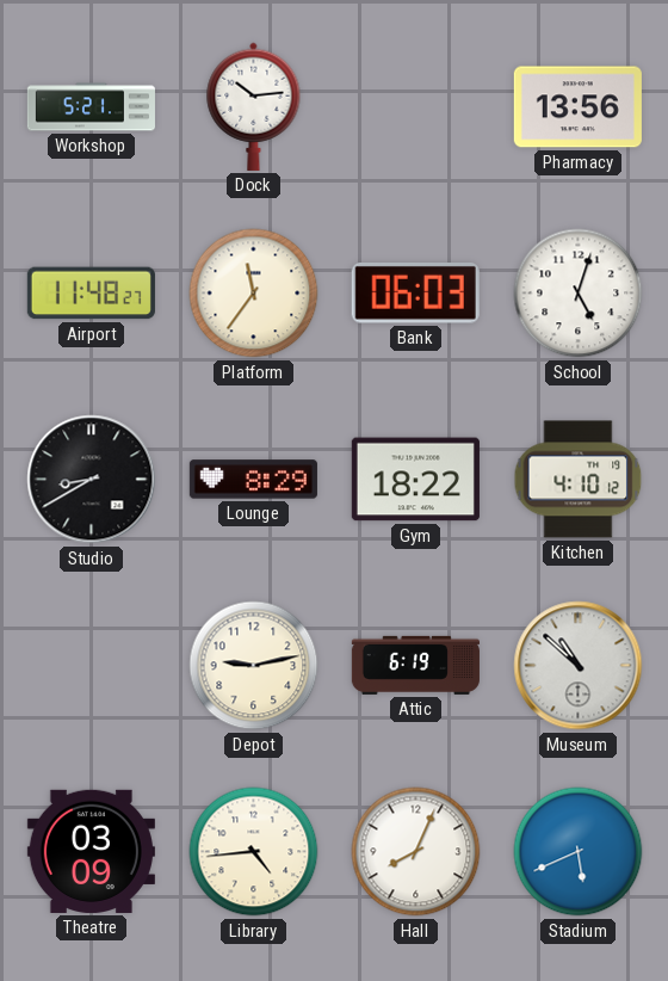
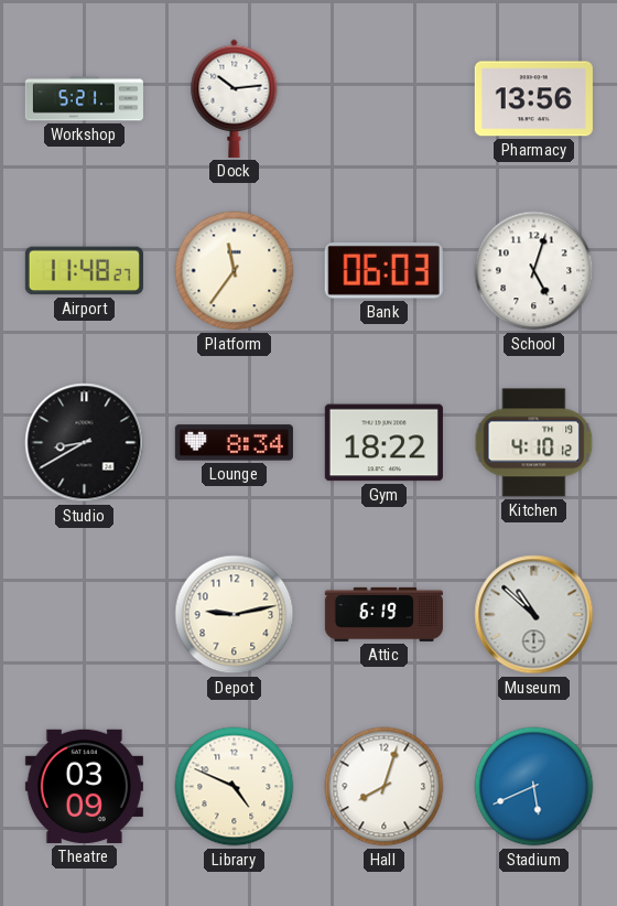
Lounge: 8:29 -> 8:34
Library: 4:44 -> 4:49
Hall: 8:04 -> 8:03
